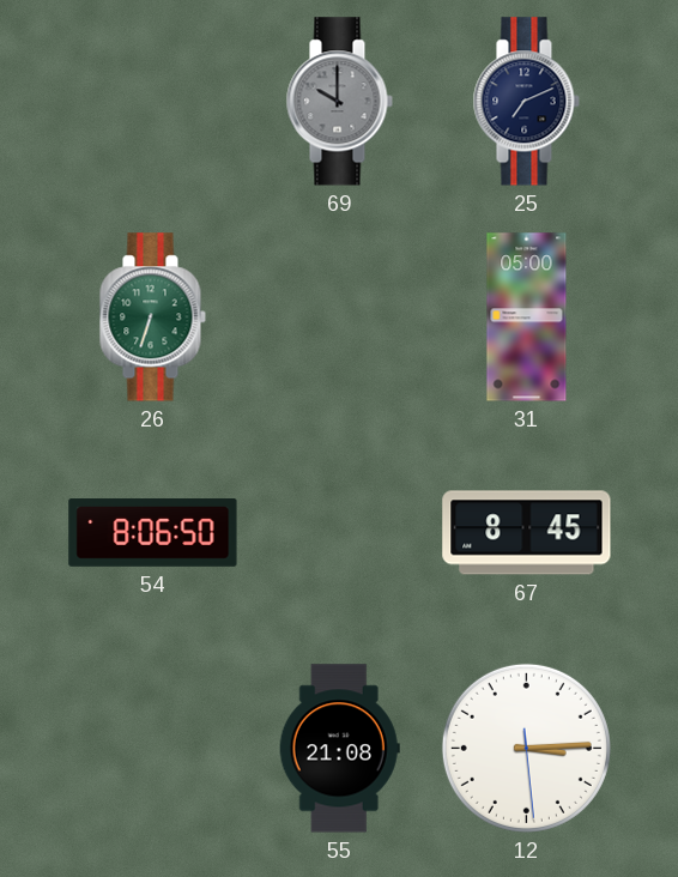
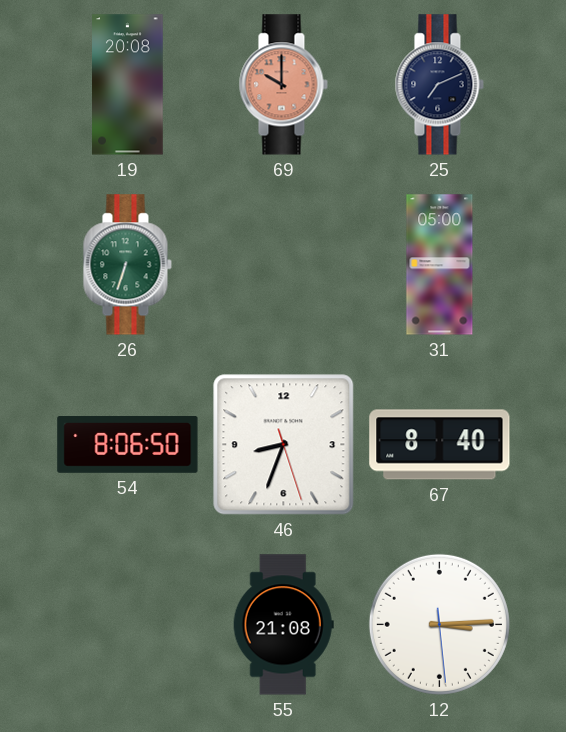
19: none -> 20:08
69 dial: grey -> salmon
46: none -> 8:33
67: 8:45 -> 8:40
